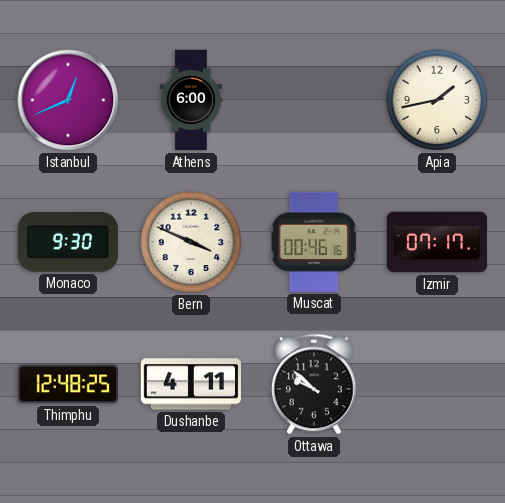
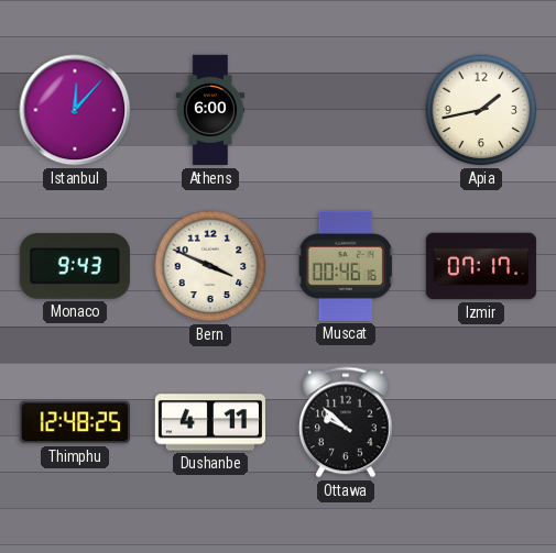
Istanbul: 12:41 -> 12:07
Monaco: 9:30 -> 9:43
